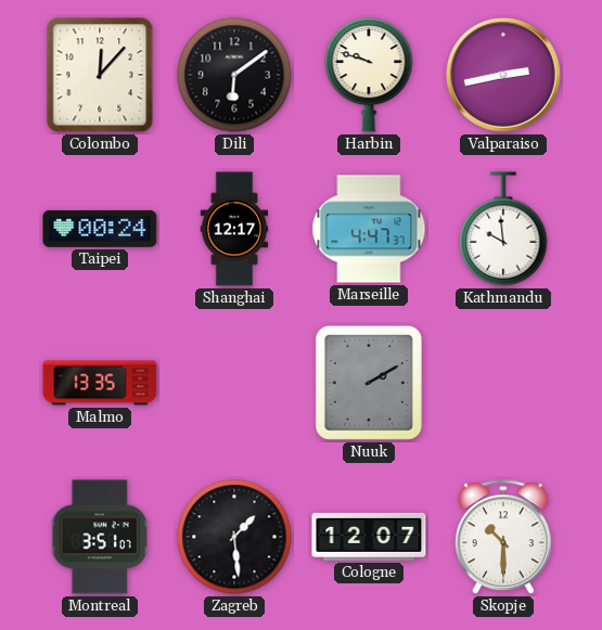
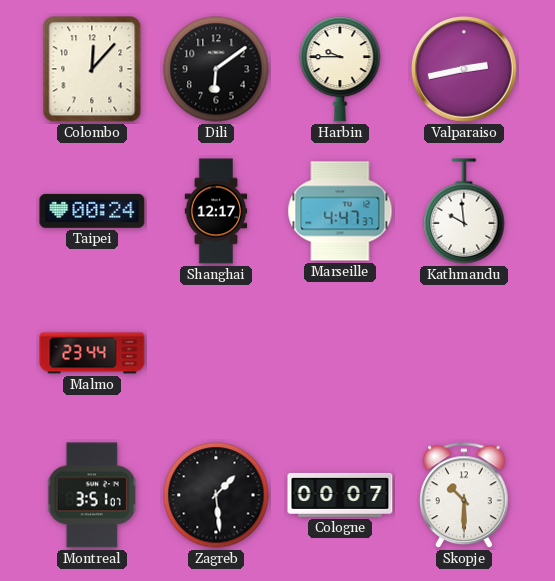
Harbin: 9:48 -> 9:45
Malmo: 13:35 -> 23:44
Nuuk: 2:10 -> none
Cologne: 12:07 -> 00:07
